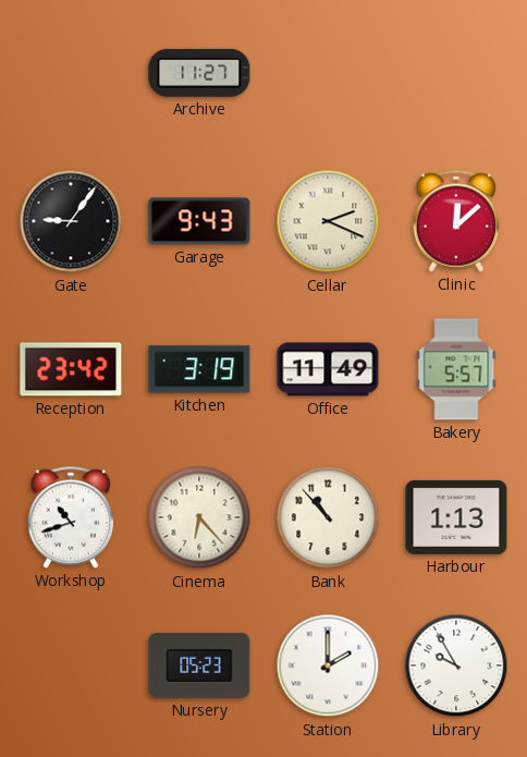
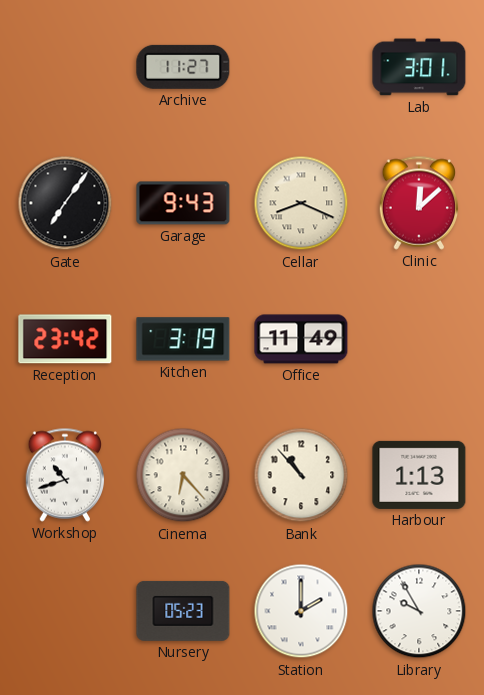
Lab: none -> 3:01
Gate: 9:06 -> 7:06
Cellar: 2:19 -> 8:19
Bakery: 5:57 -> none
